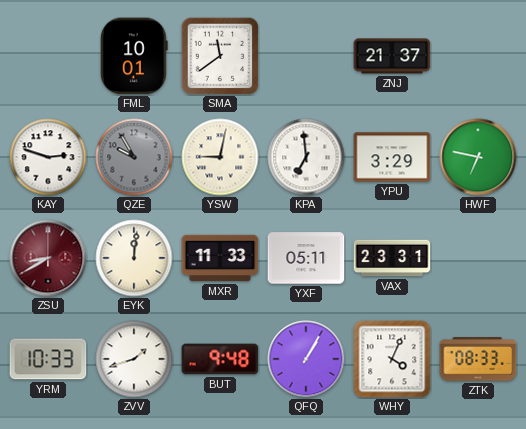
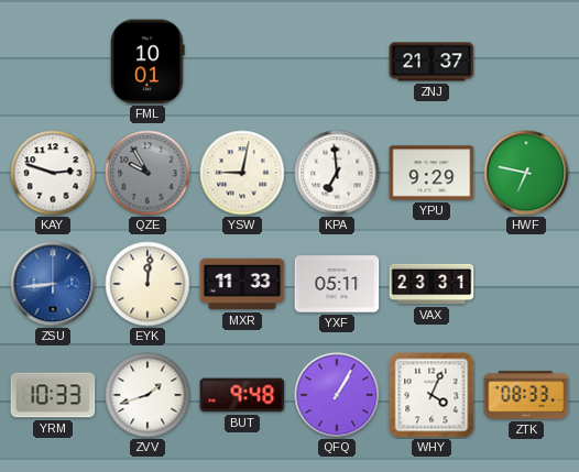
SMA: 11:39 -> none
YPU: 3:29 -> 9:29
ZSU: 8:40 -> 8:44
ZSU dial: burgundy -> blue
